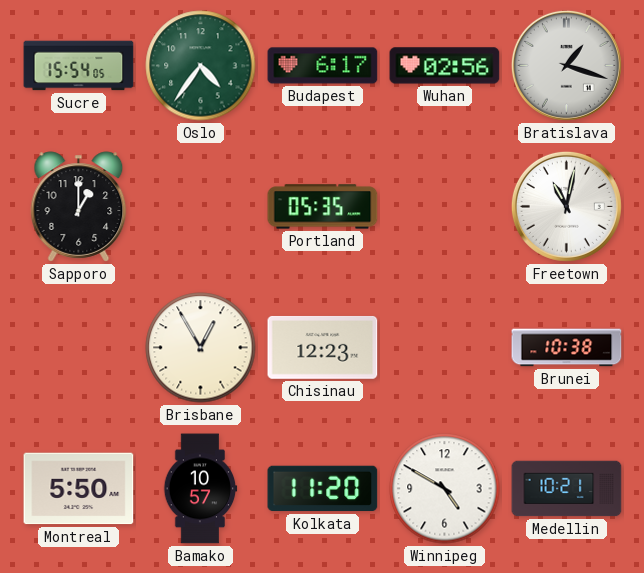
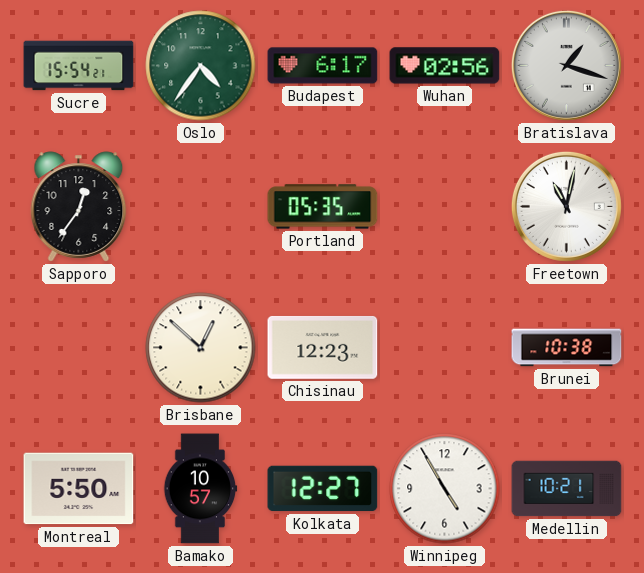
Sucre: 15:54:05 -> 15:54:21
Sapporo: 1:00 -> 12:36
Brisbane: 12:55 -> 12:52
Kolkata: 11:20 -> 12:27
Winnipeg: 4:50 -> 4:55
